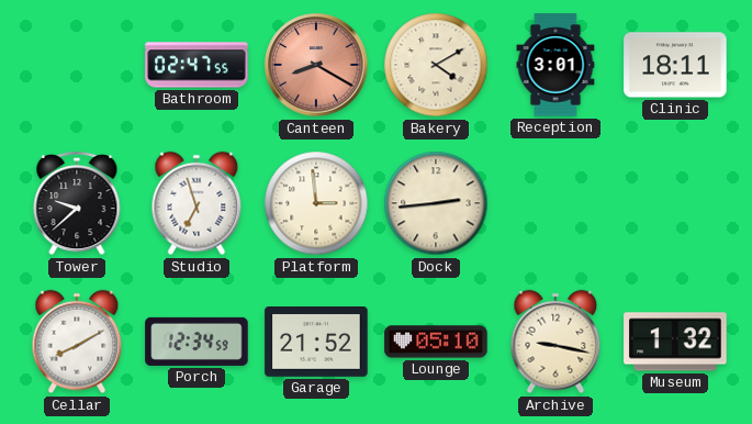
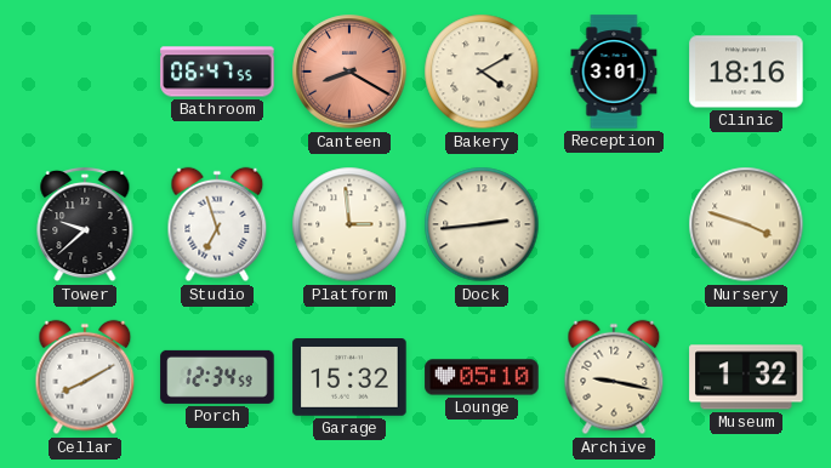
Bathroom: 02:47 -> 06:47
Clinic: 18:11 -> 18:16
Nursery: none -> 3:48
Garage: 21:52 -> 15:32
